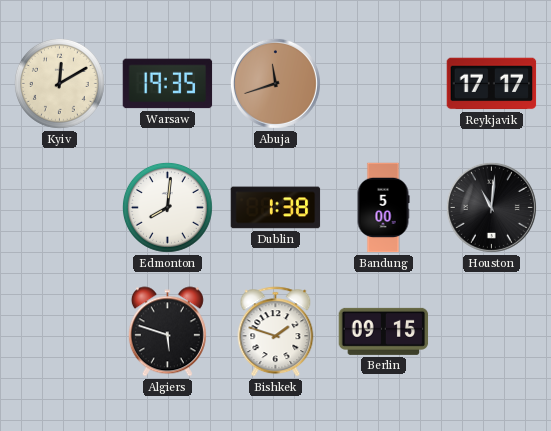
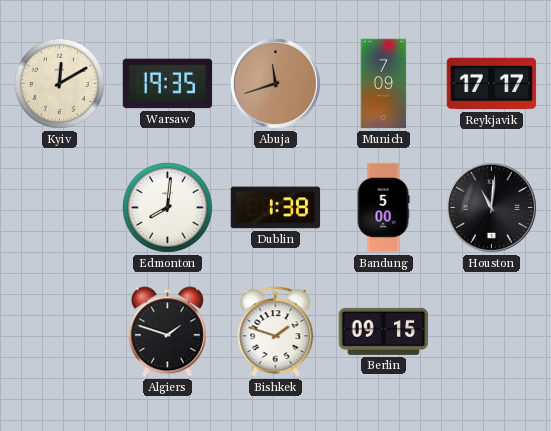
Munich: none -> 7:09
Algiers: 5:48 -> 1:48
